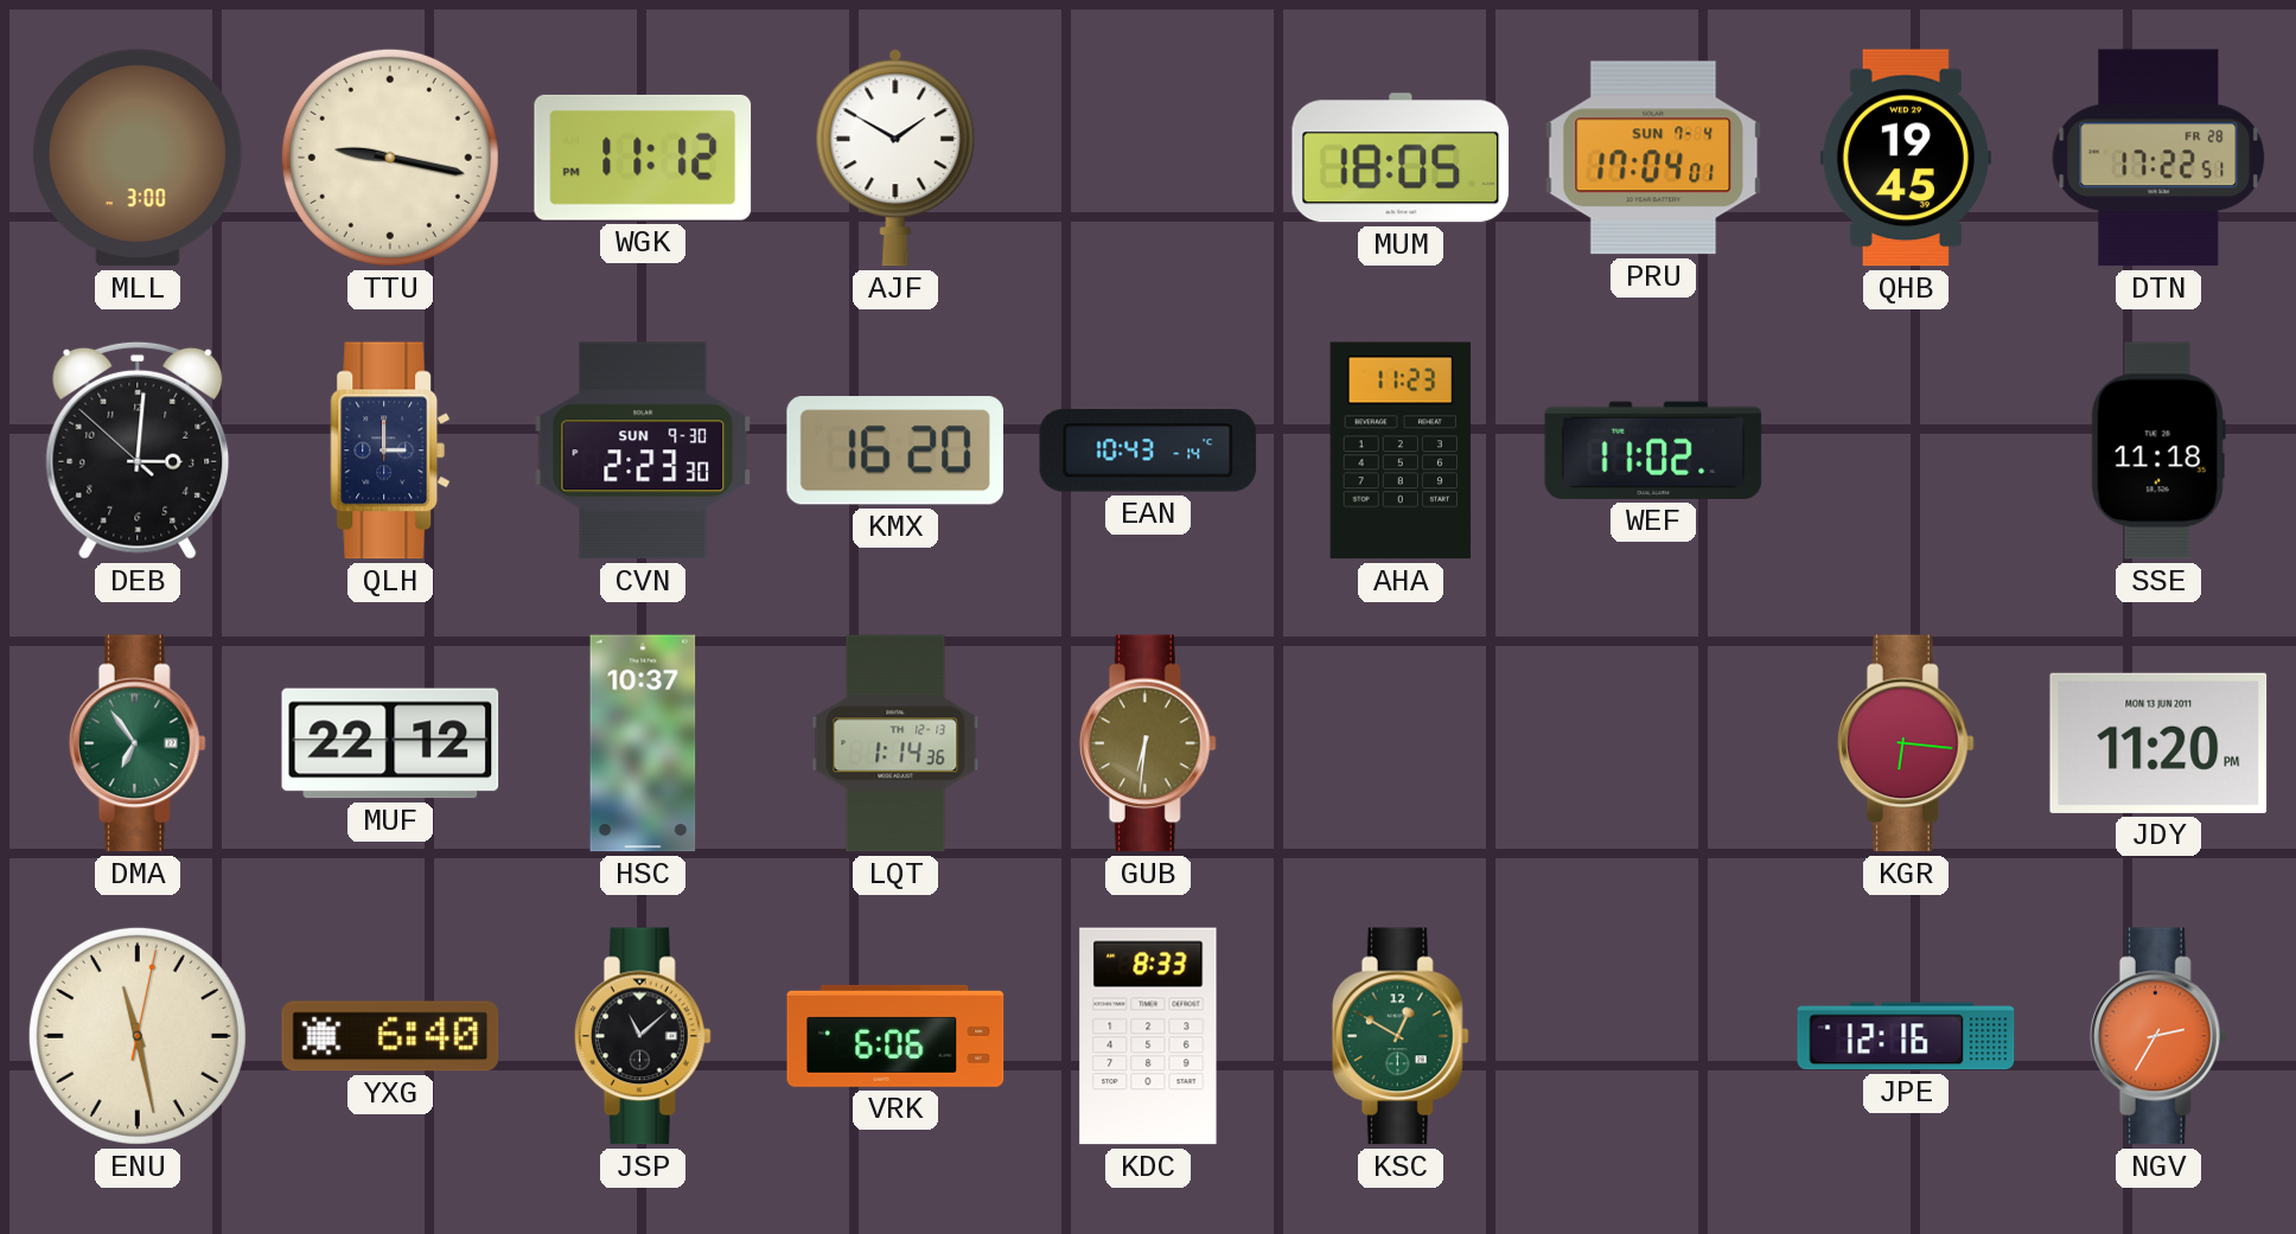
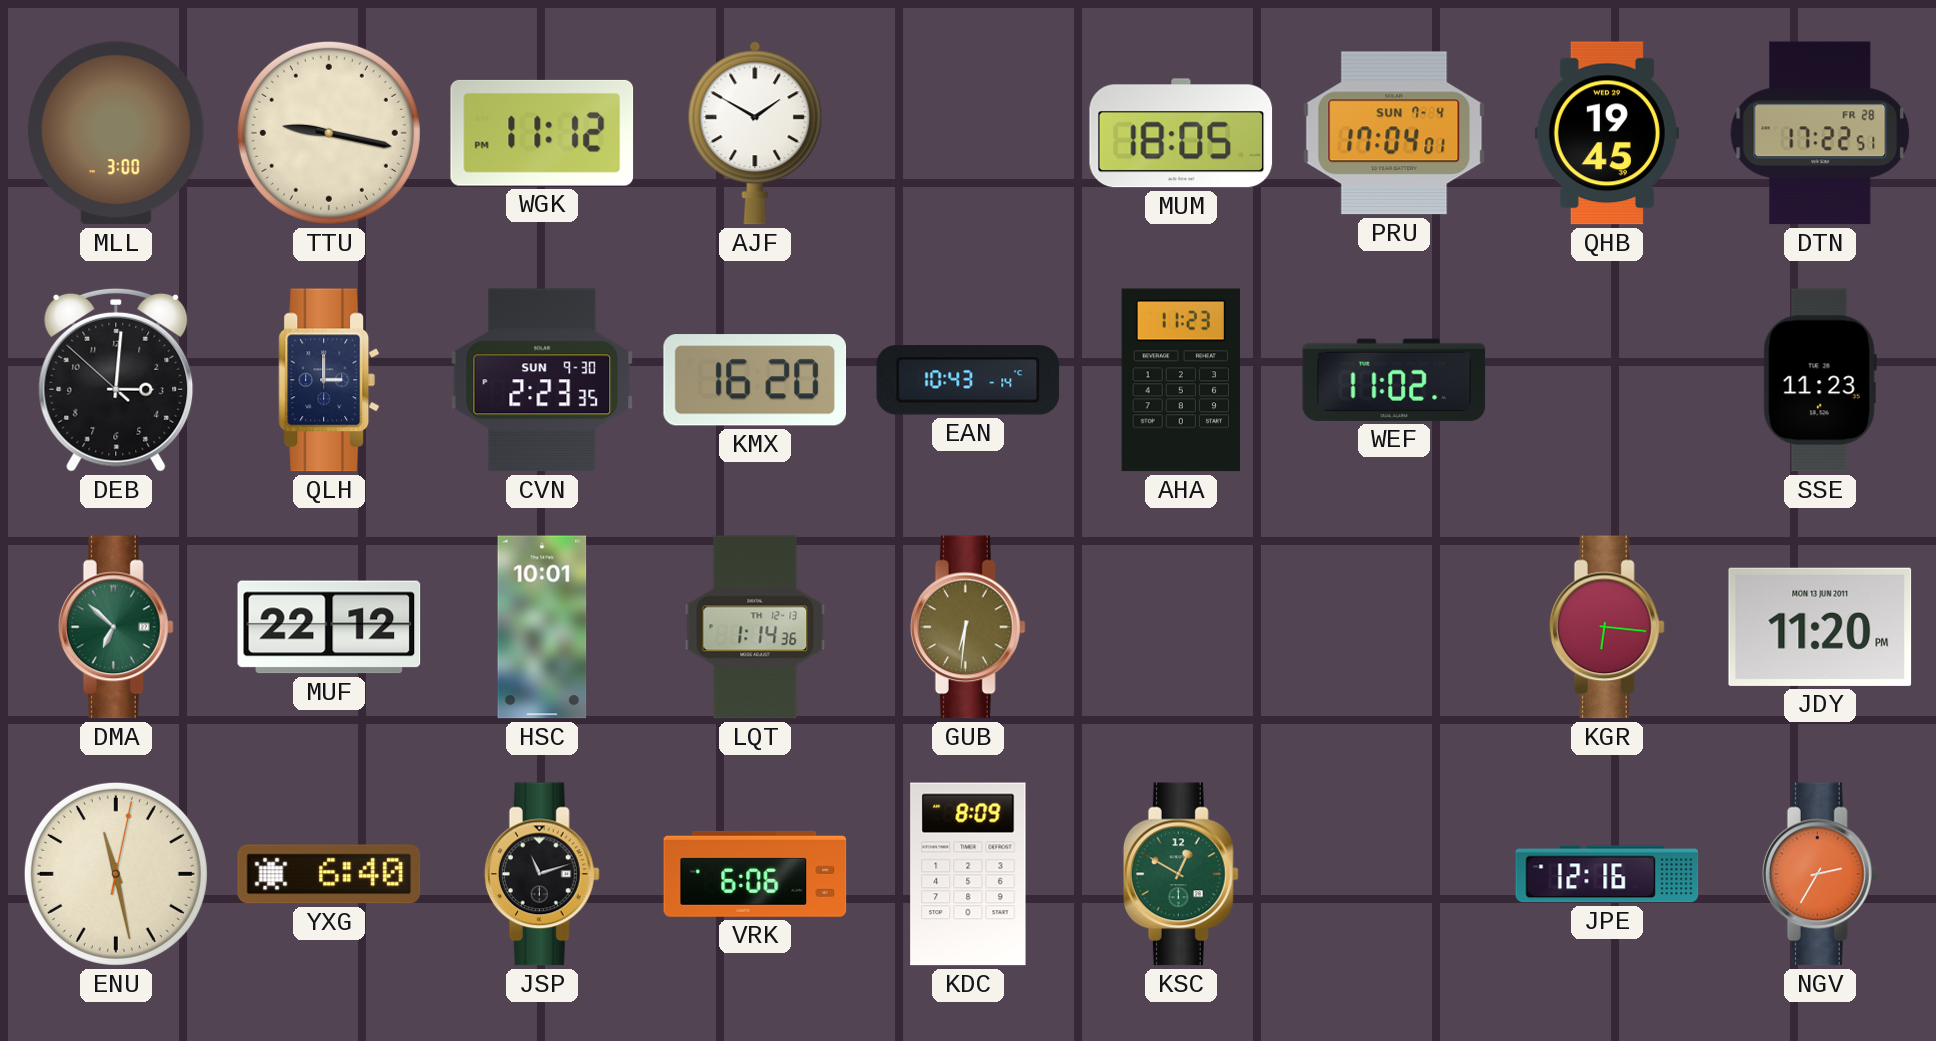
CVN: 2:23:30 -> 2:23:35
SSE: 11:18 -> 11:23
DMA: 6:54 -> 6:52
HSC: 10:37 -> 10:01
JSP: 11:08 -> 11:12
KDC: 8:33 -> 8:09
